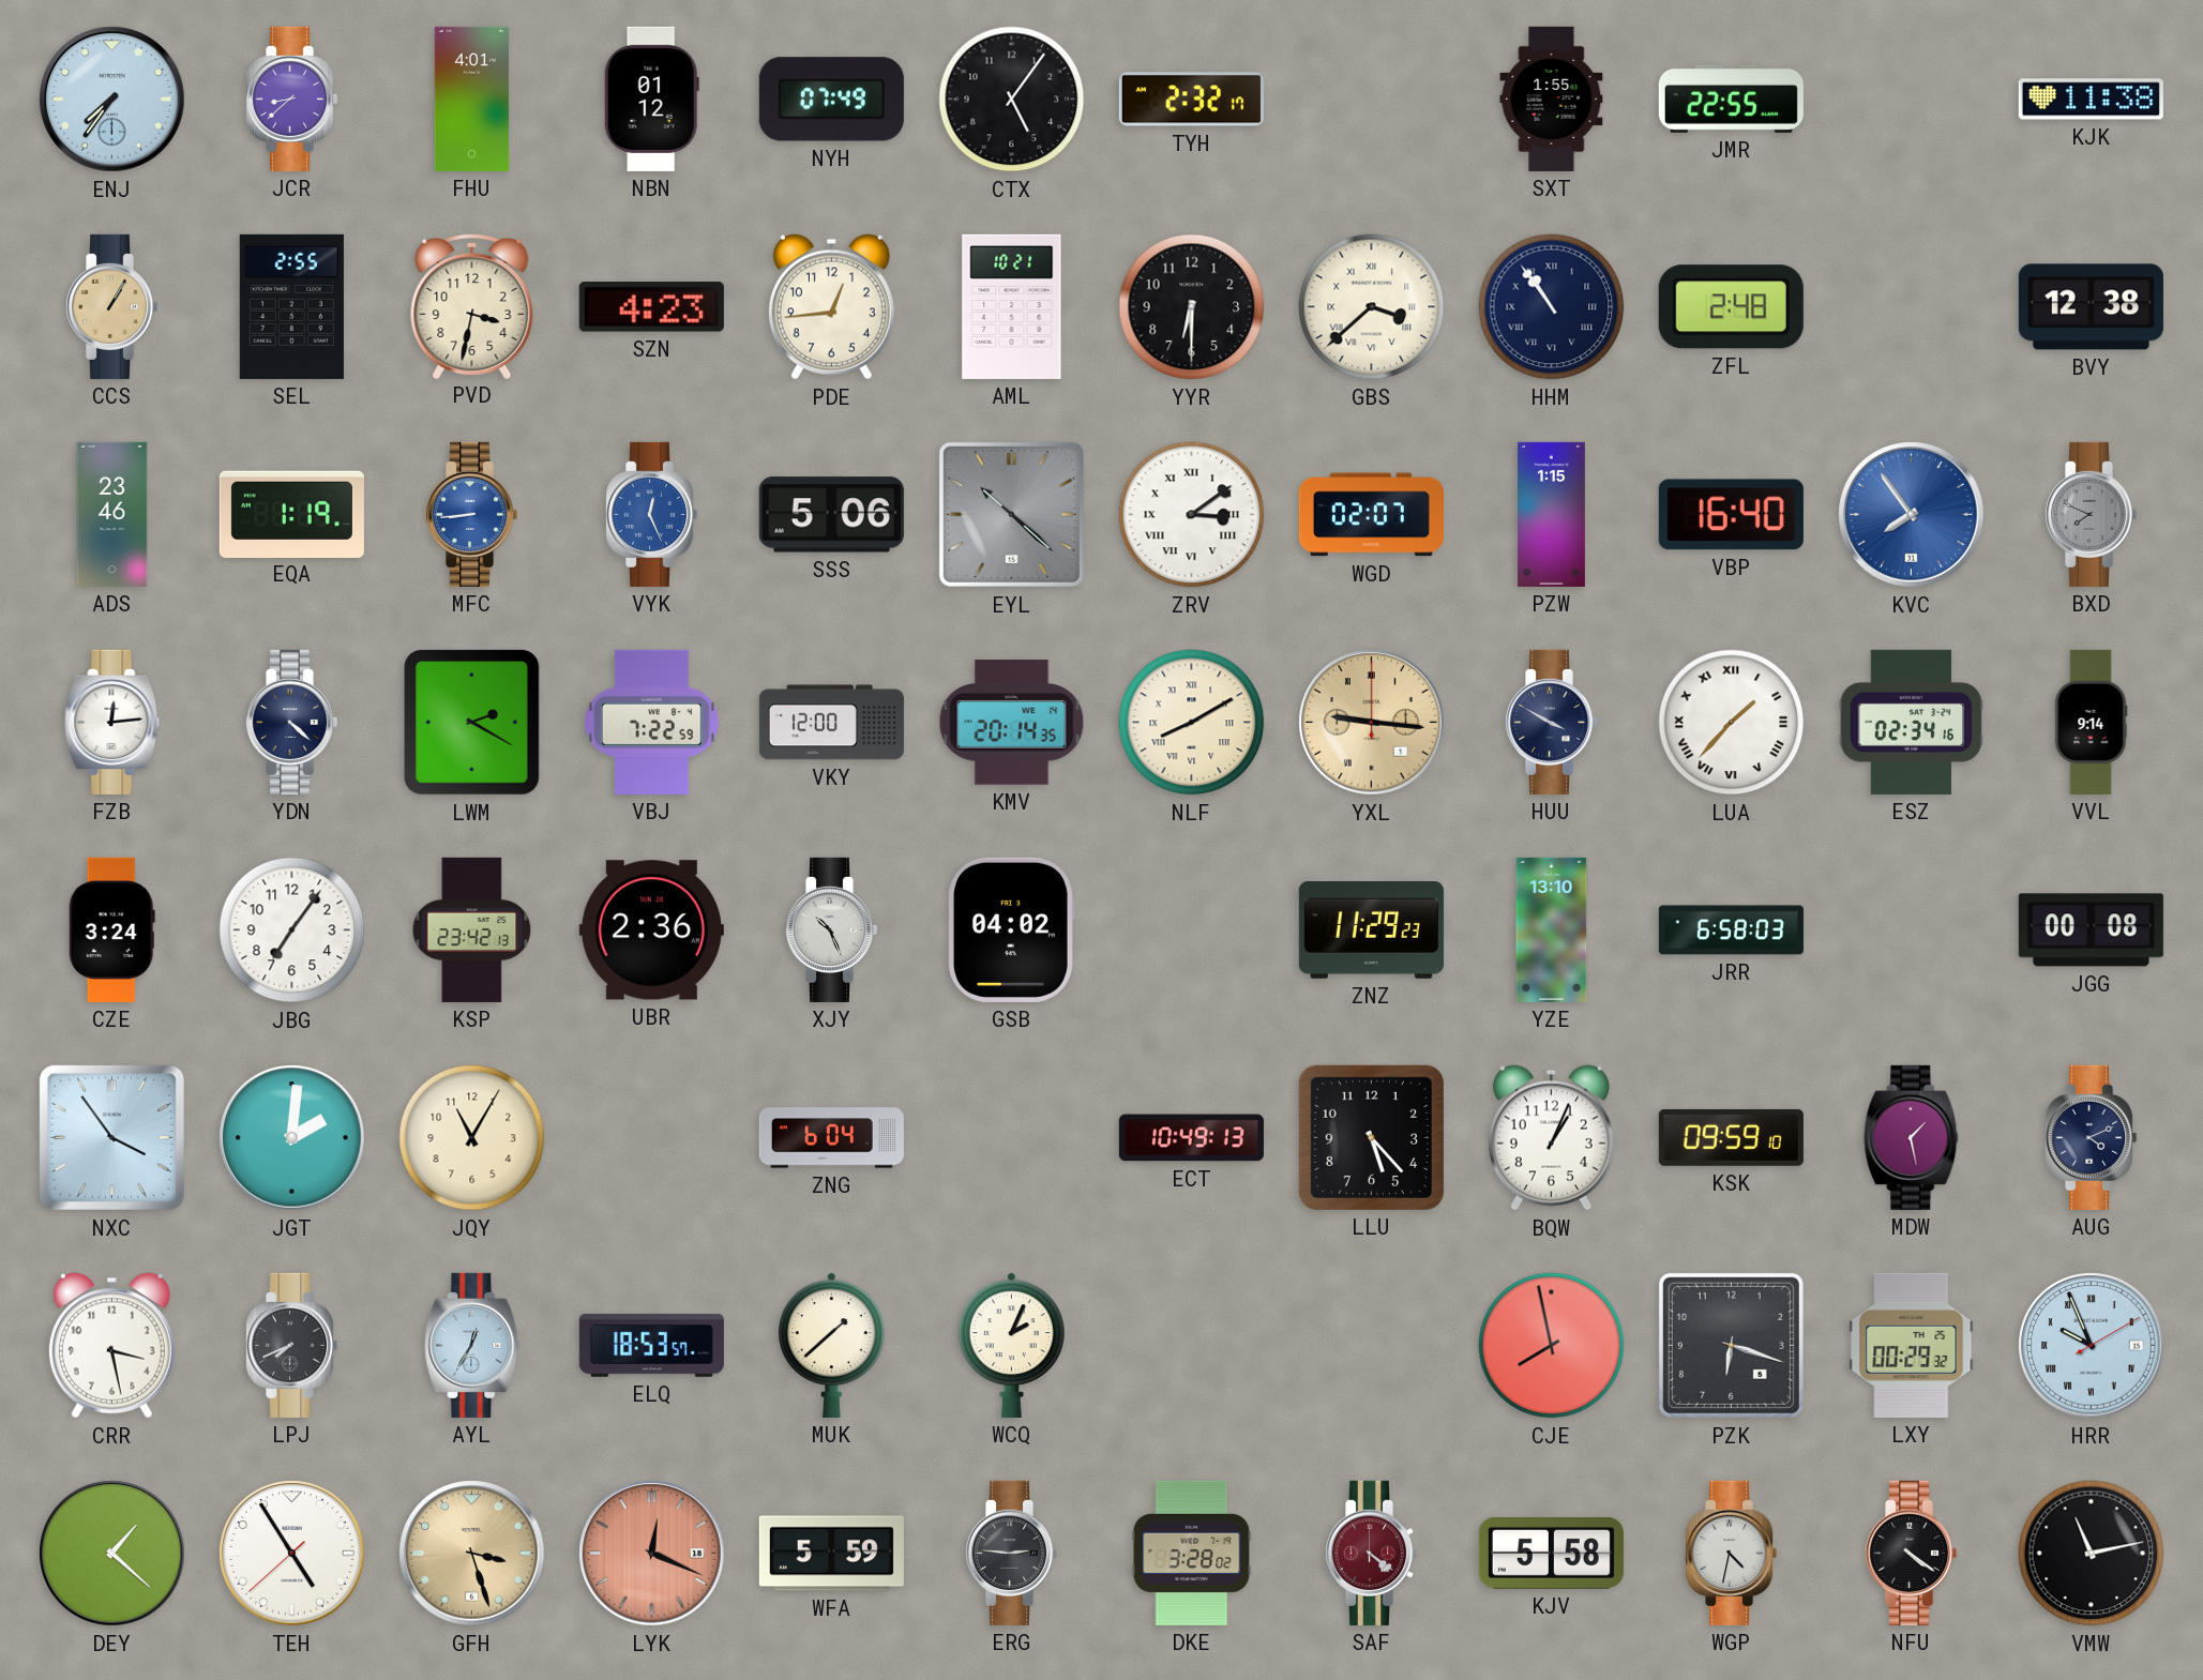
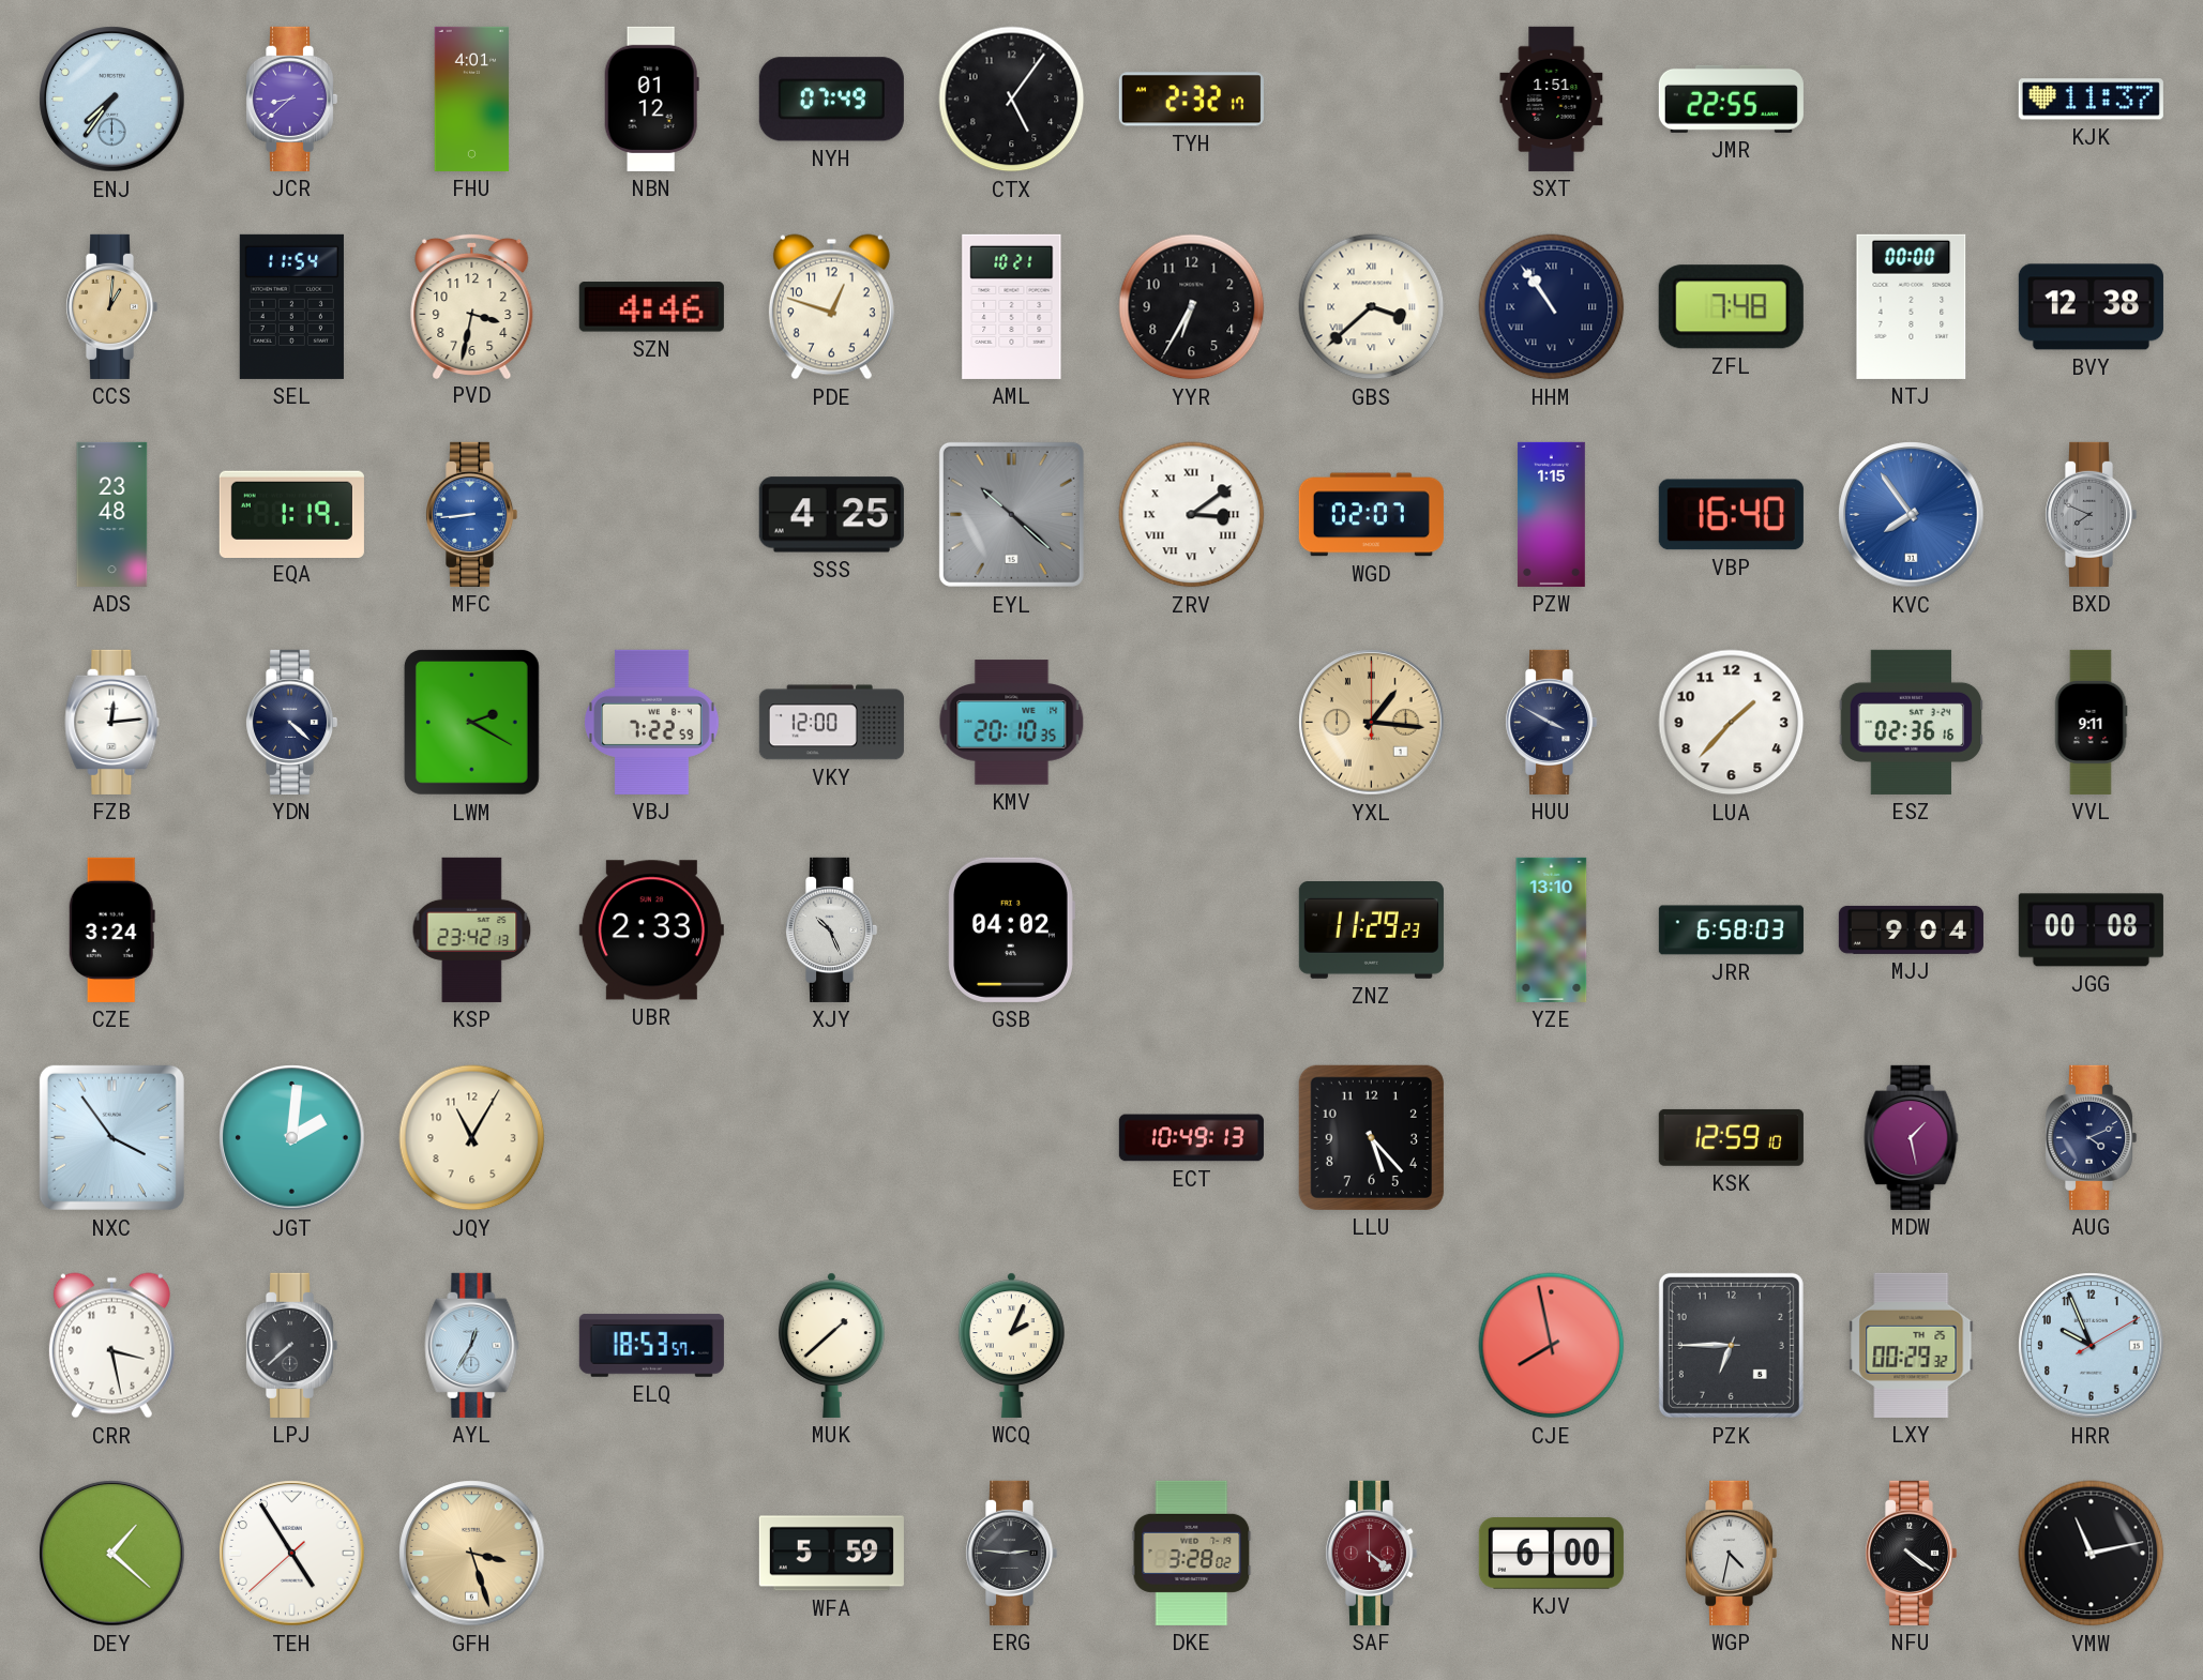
SXT: 1:55 -> 1:51
KJK: 11:38 -> 11:37
CCS: 1:05 -> 1:01
SEL: 2:55 -> 11:54
SZN: 4:23 -> 4:46
PDE: 12:44 -> 12:48
YYR: 6:30 -> 6:35
ZFL: 2:48 -> 7:48
NTJ: none -> 00:00
ADS: 23:46 -> 23:48
VYK: 12:26 -> none
SSS: 5:06 -> 4:25
KMV: 20:14 -> 20:10
NLF: 8:10 -> none
YXL: 9:16 -> 1:16
LUA numerals: Roman -> Arabic
ESZ: 02:34 -> 02:36
VVL: 9:14 -> 9:11
JBG: 7:06 -> none
UBR: 2:36 -> 2:33
MJJ: none -> 9:04
ZNG: 6:04 -> none
BQW: 1:04 -> none
KSK: 09:59 -> 12:59
LPJ: 7:41 -> 7:38
PZK: 6:18 -> 6:45
HRR numerals: Roman -> Arabic
LYK: 12:19 -> none
KJV: 5:58 -> 6:00
